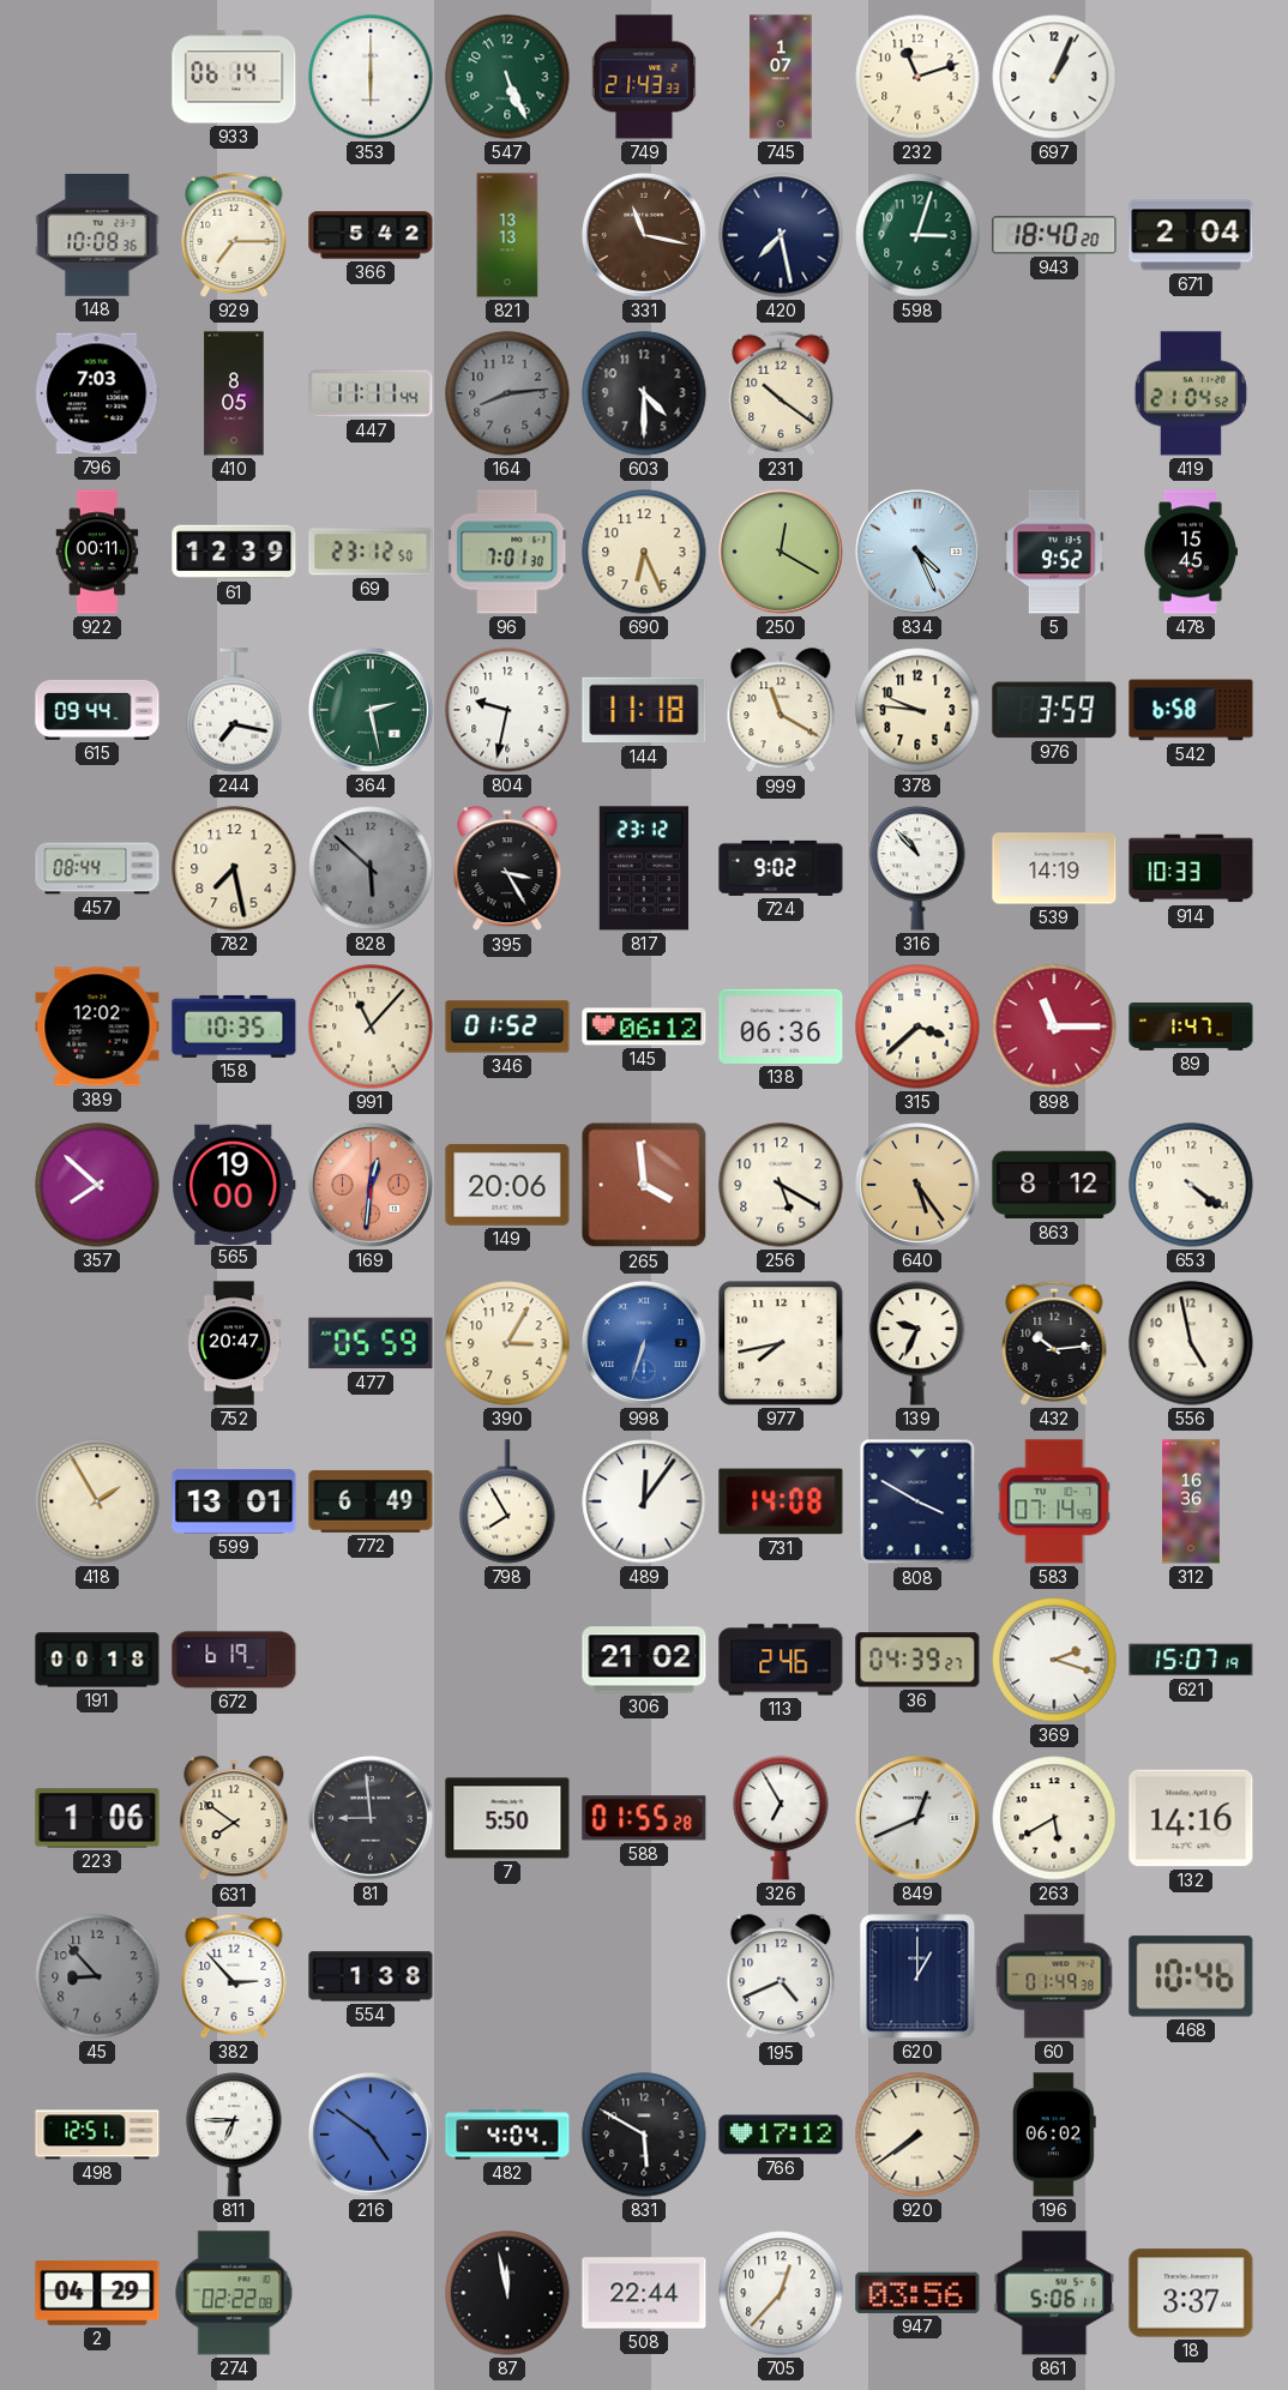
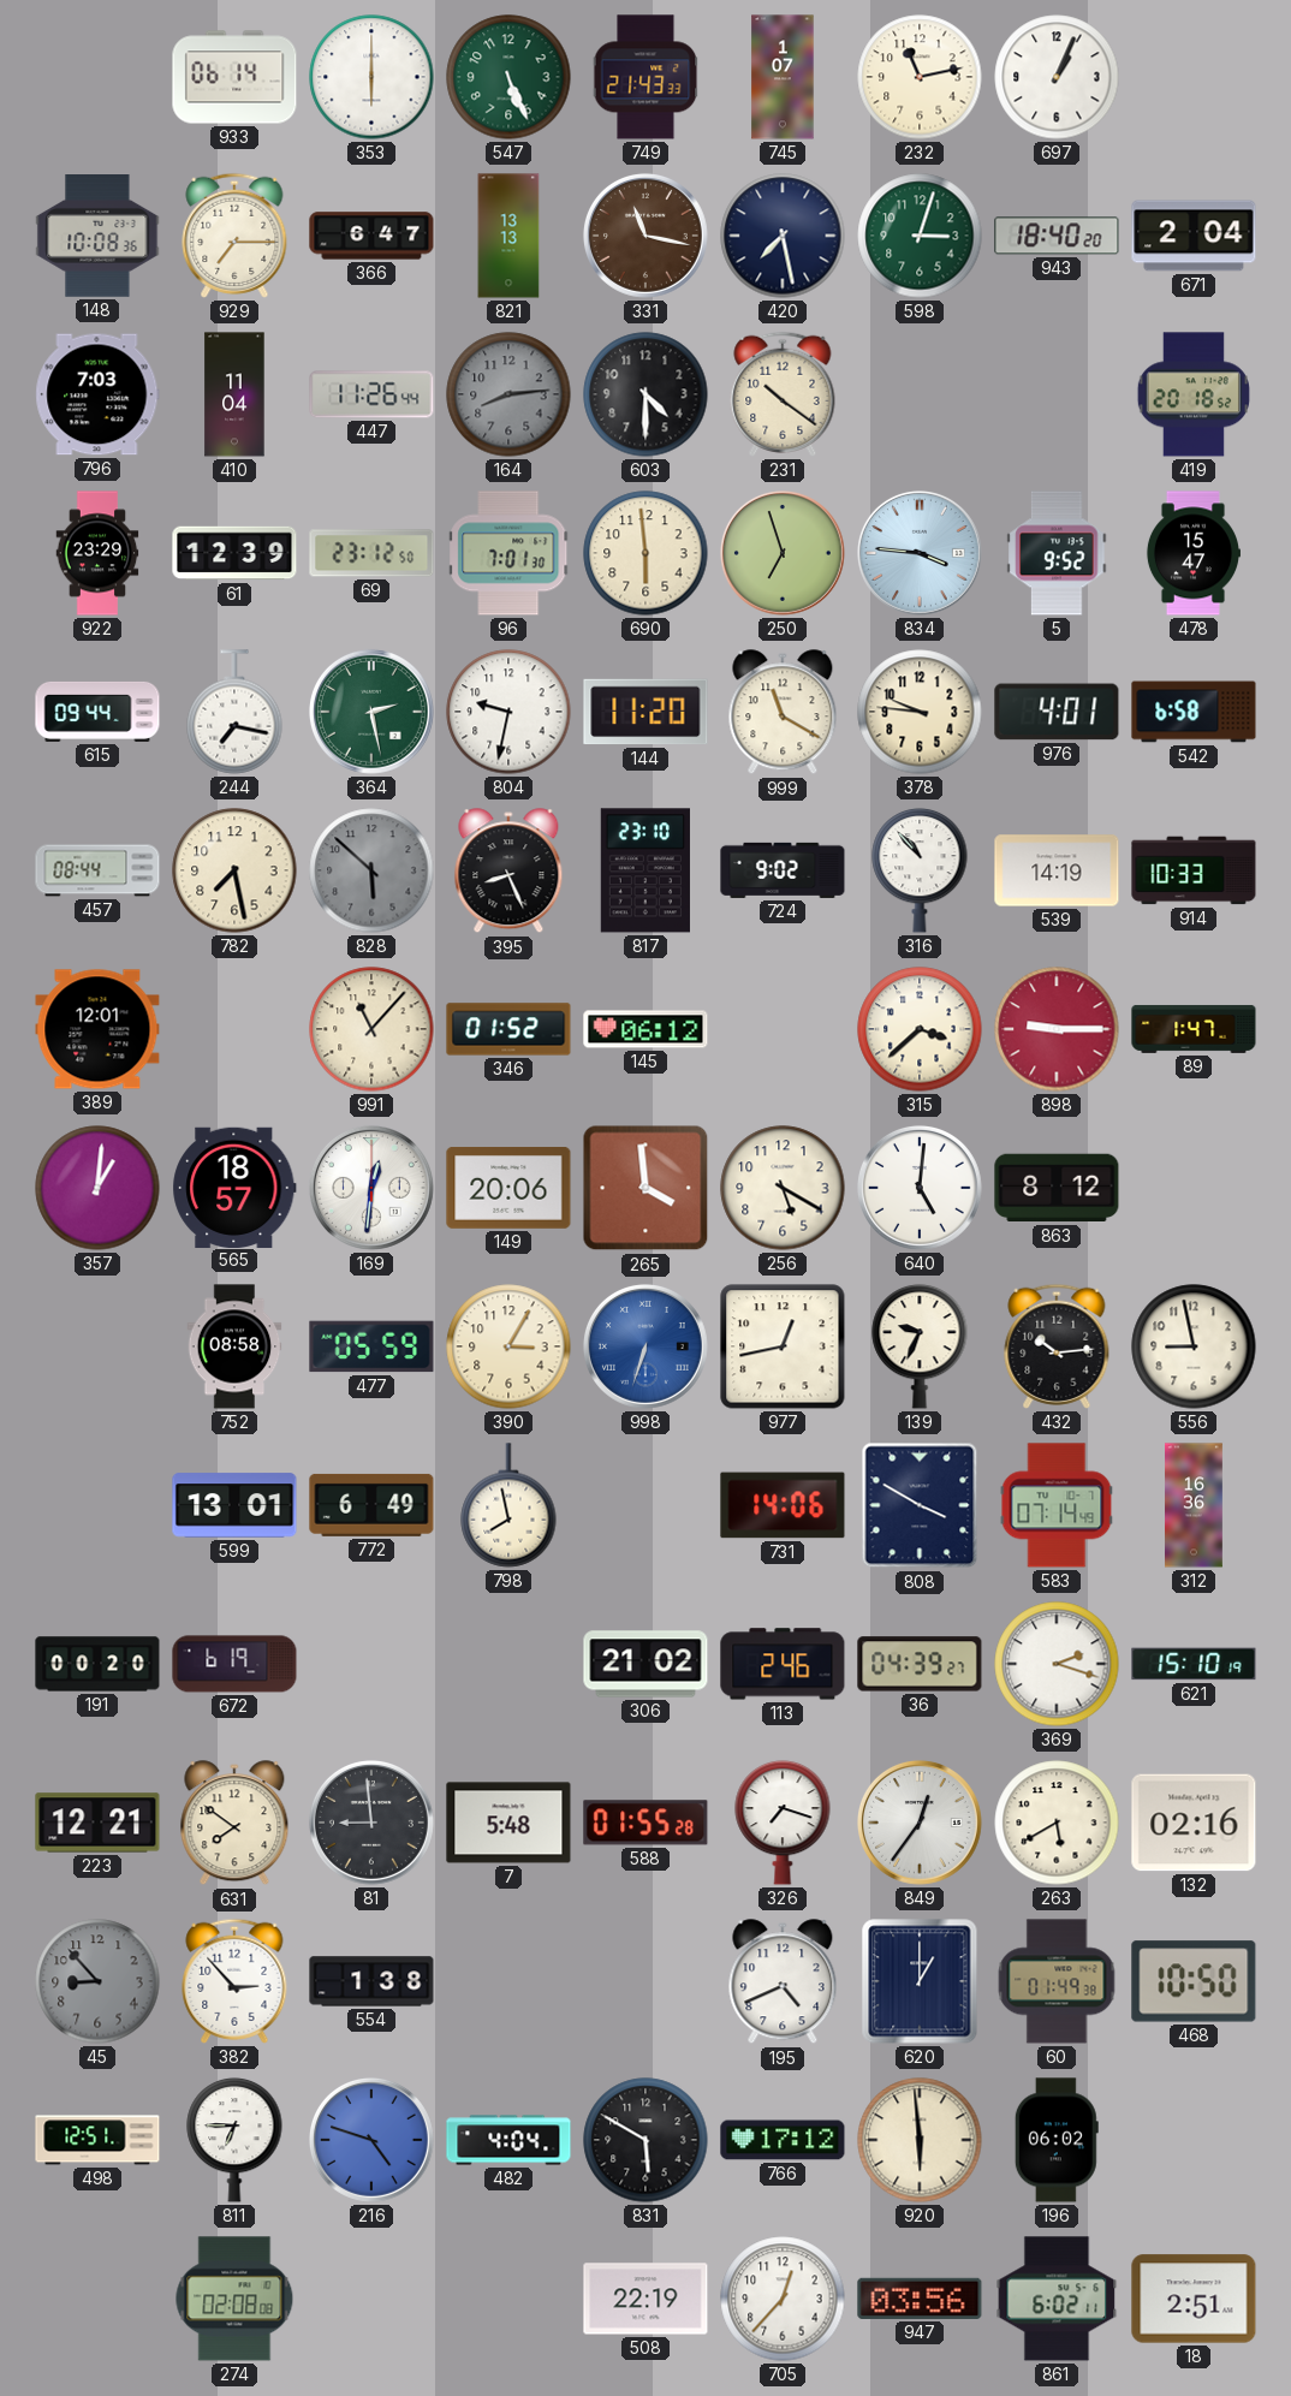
232: 11:12 -> 11:13
366: 5:42 -> 6:47
410: 8:05 -> 11:04
447: 11:11 -> 11:26
419: 21:04 -> 20:18
922: 00:11 -> 23:29
690: 6:26 -> 5:59
250: 12:20 -> 6:57
834: 4:26 -> 3:46
478: 15:45 -> 15:47
144: 11:18 -> 11:20
976: 3:59 -> 4:01
395: 3:25 -> 8:26
817: 23:12 -> 23:10
389: 12:02 -> 12:01
158: 10:35 -> none
138: 06:36 -> none
898: 11:15 -> 9:15
357: 7:52 -> 1:01
565: 19:00 -> 18:57
169 dial: salmon -> white
640: 5:24 -> 5:01
640 dial: champagne -> white
653: 4:21 -> none
752: 20:47 -> 08:58
977: 7:43 -> 12:43
556: 4:58 -> 8:58
418: 1:55 -> none
798: 7:55 -> 7:58
489: 12:06 -> none
731: 14:08 -> 14:06
191: 00:18 -> 00:20
621: 15:07 -> 15:10
223: 1:06 -> 12:21
7: 5:50 -> 5:48
326: 6:55 -> 7:18
849: 12:41 -> 12:36
132: 14:16 -> 02:16
468: 10:46 -> 10:50
216: 4:51 -> 4:48
920: 7:39 -> 5:59
2: 04:29 -> none
274: 02:22 -> 02:08
87: 11:58 -> none
508: 22:44 -> 22:19
861: 5:06 -> 6:02
18: 3:37 -> 2:51
